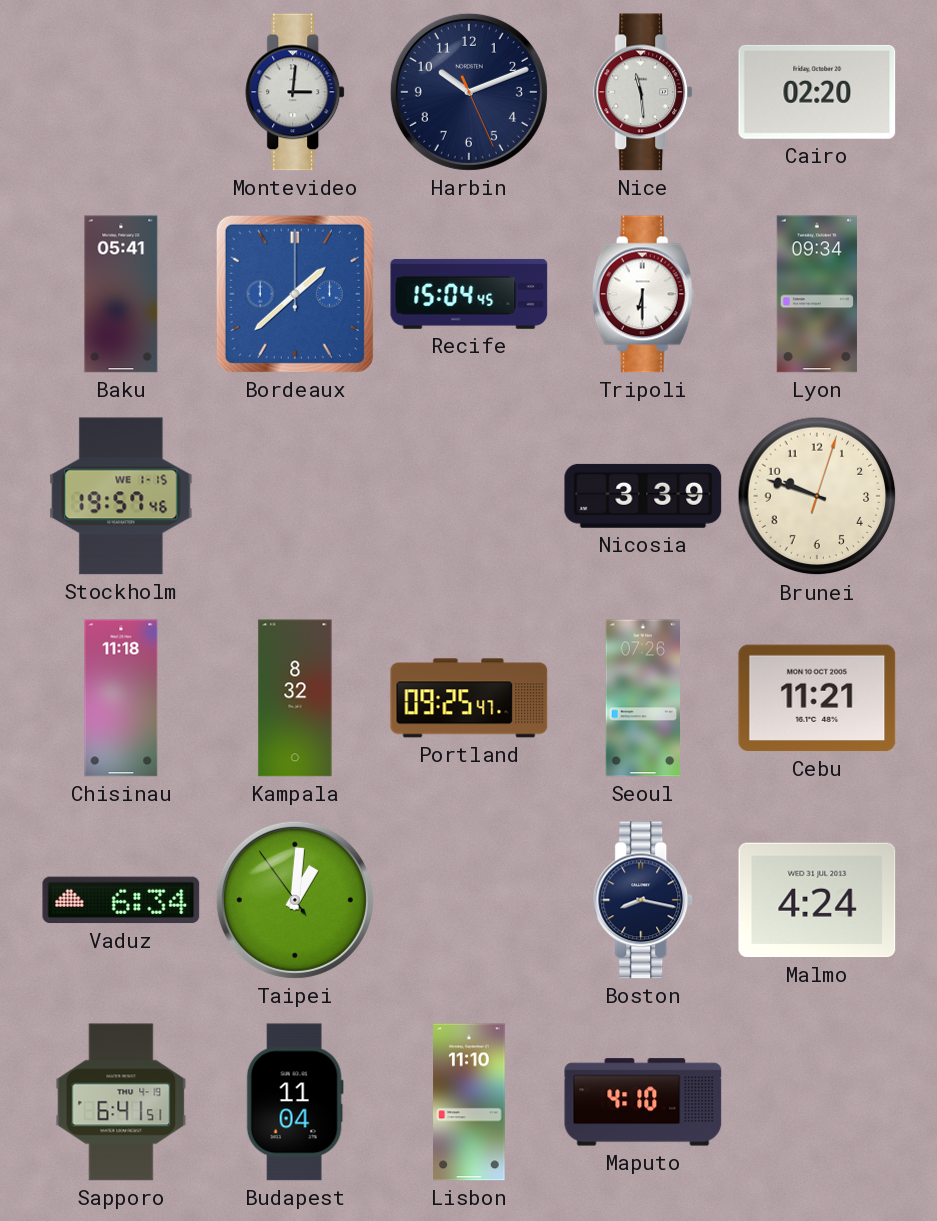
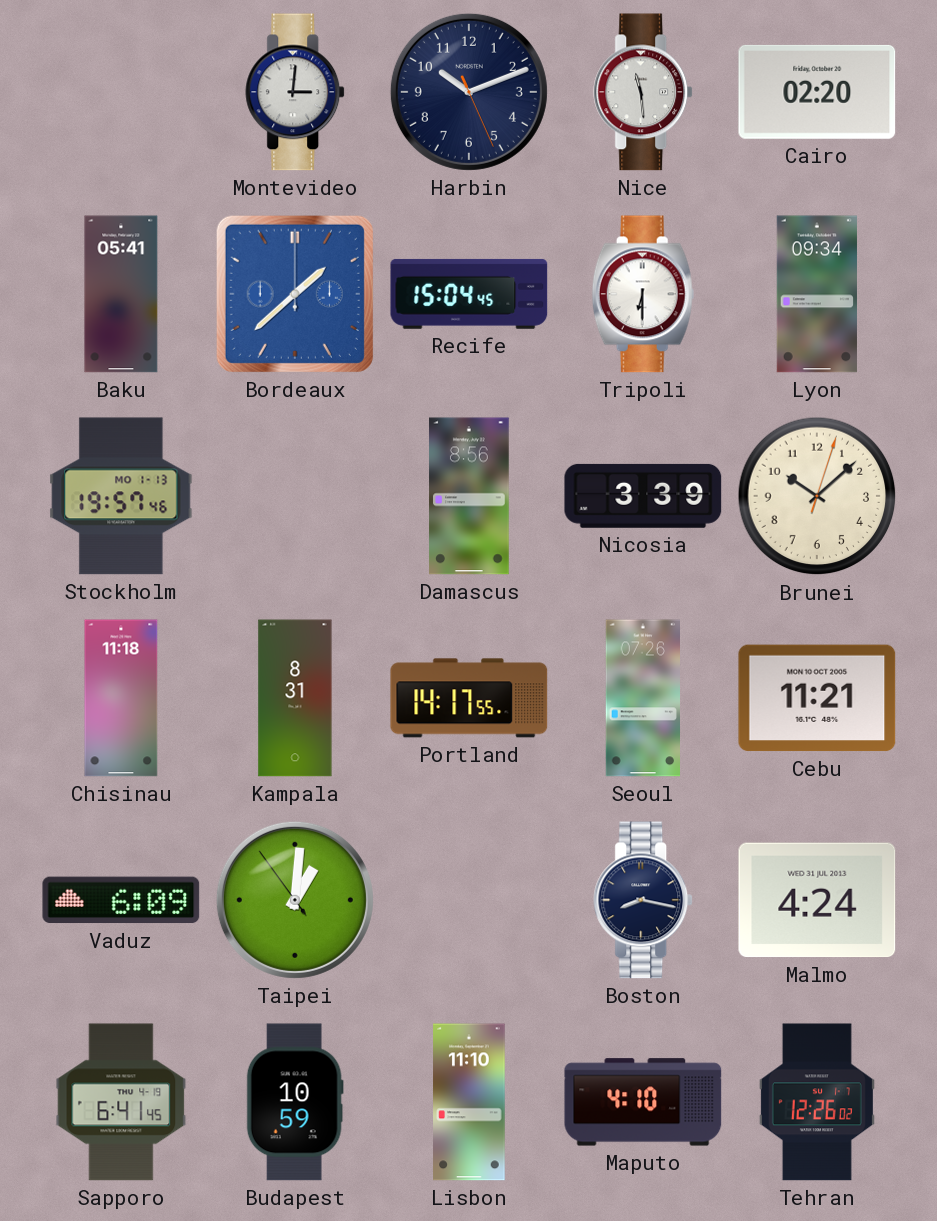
Stockholm date: WE 1-15 -> MO 1-13
Damascus: none -> 8:56
Brunei: 9:48 -> 10:08
Kampala: 8:32 -> 8:31
Portland: 09:25 -> 14:17
Vaduz: 6:34 -> 6:09
Sapporo: 6:41:51 -> 6:41:45
Budapest: 11:04 -> 10:59
Tehran: none -> 12:26
